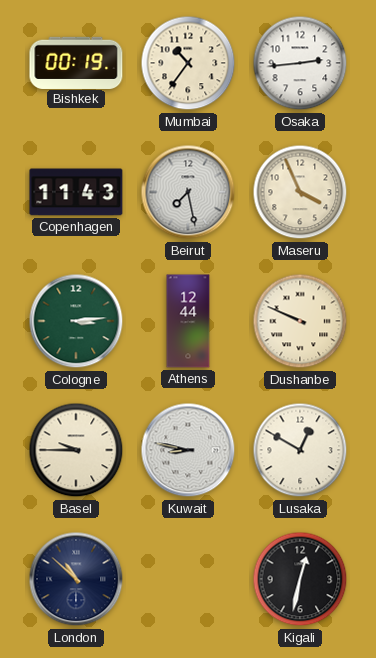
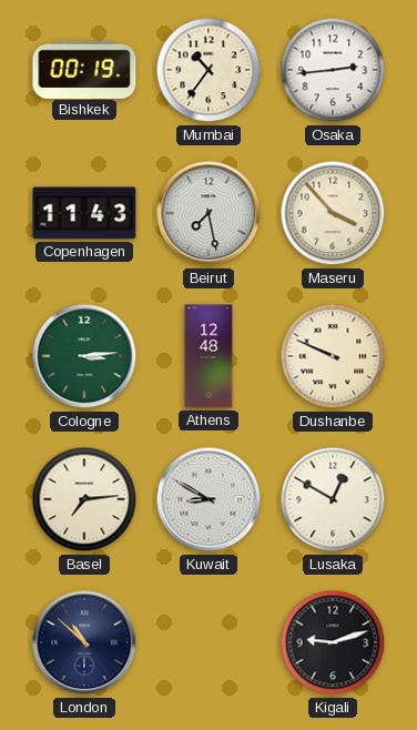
Maseru: 3:56 -> 3:53
Athens: 12:44 -> 12:48
Basel: 9:45 -> 7:14
Kuwait: 8:47 -> 8:50
Kigali: 12:32 -> 9:12
